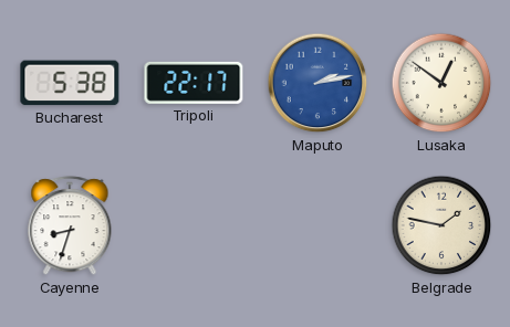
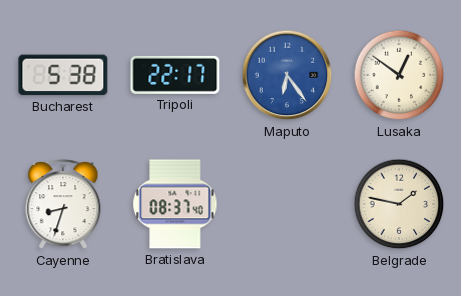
Maputo: 2:13 -> 6:24
Bratislava: none -> 08:37
